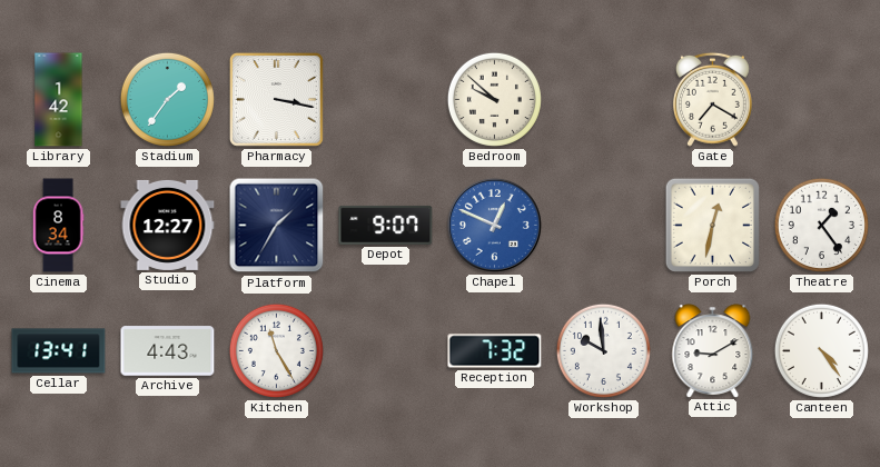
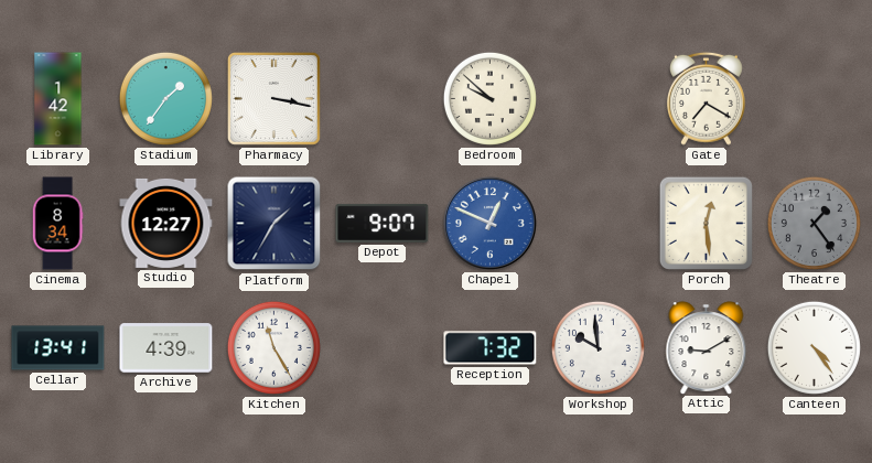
Porch: 12:32 -> 12:29
Theatre dial: white -> grey
Archive: 4:43 -> 4:39
